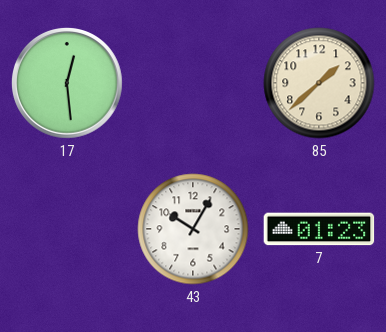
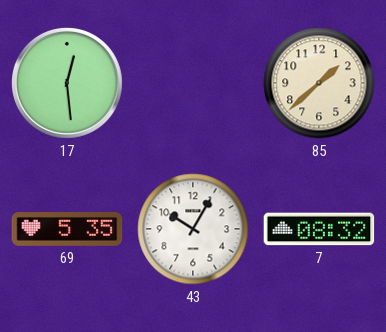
69: none -> 5:35
7: 01:23 -> 08:32
